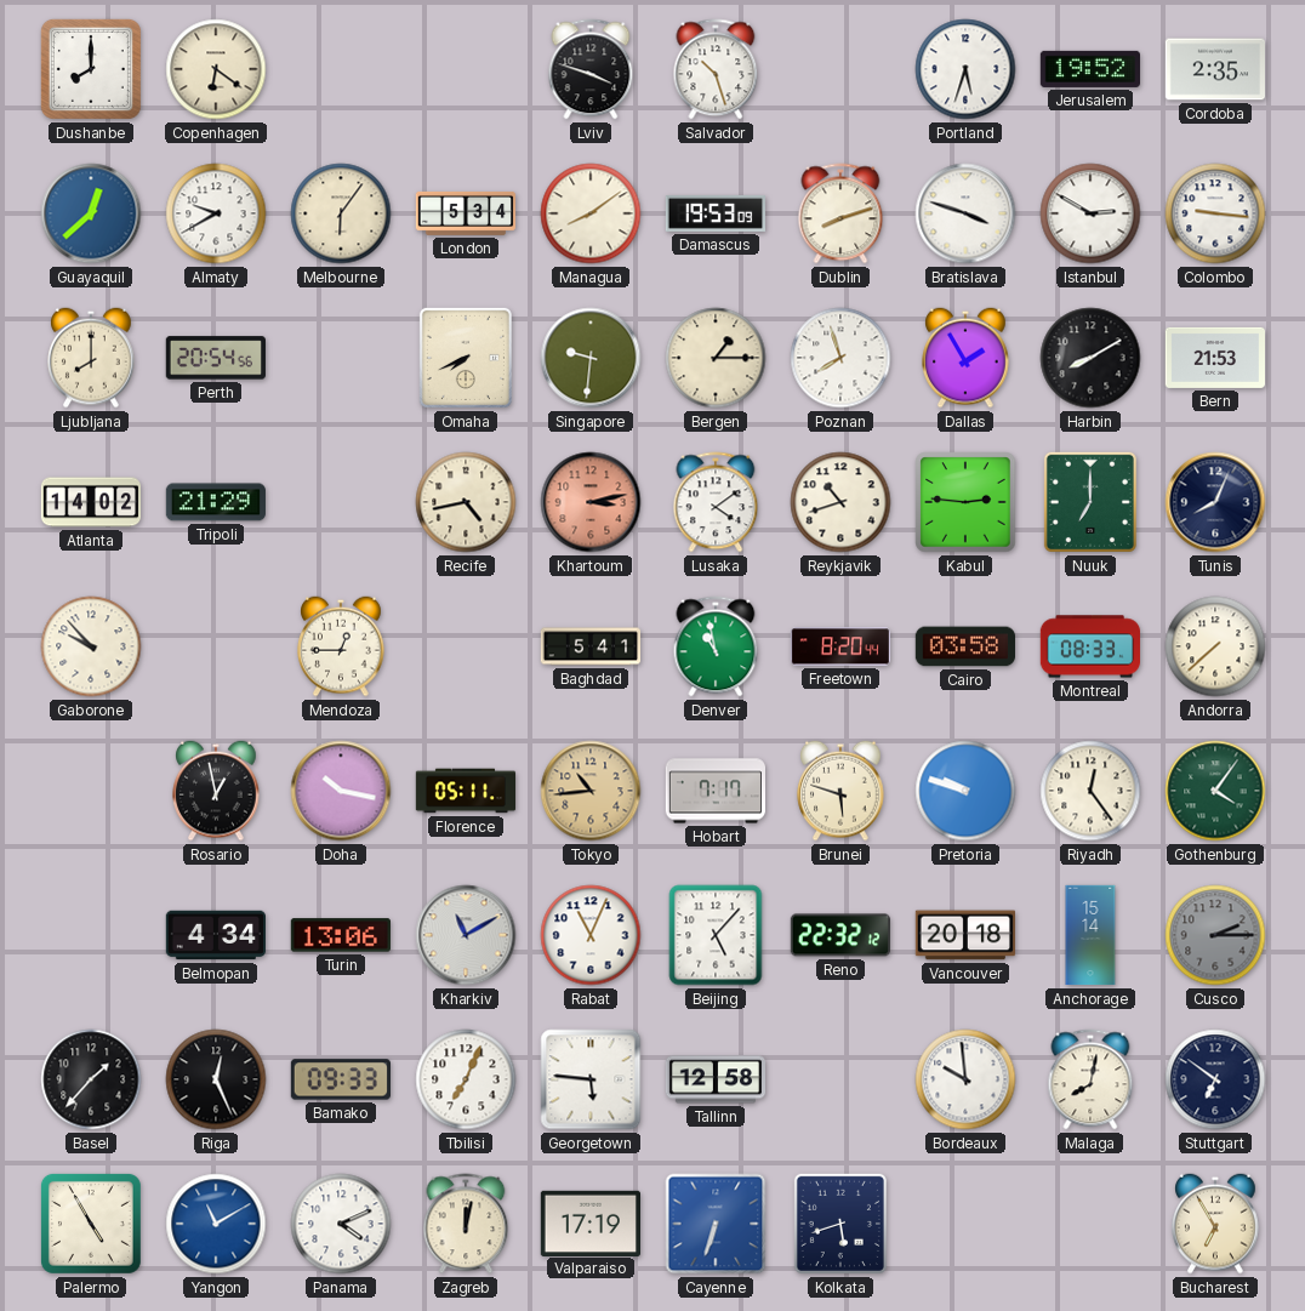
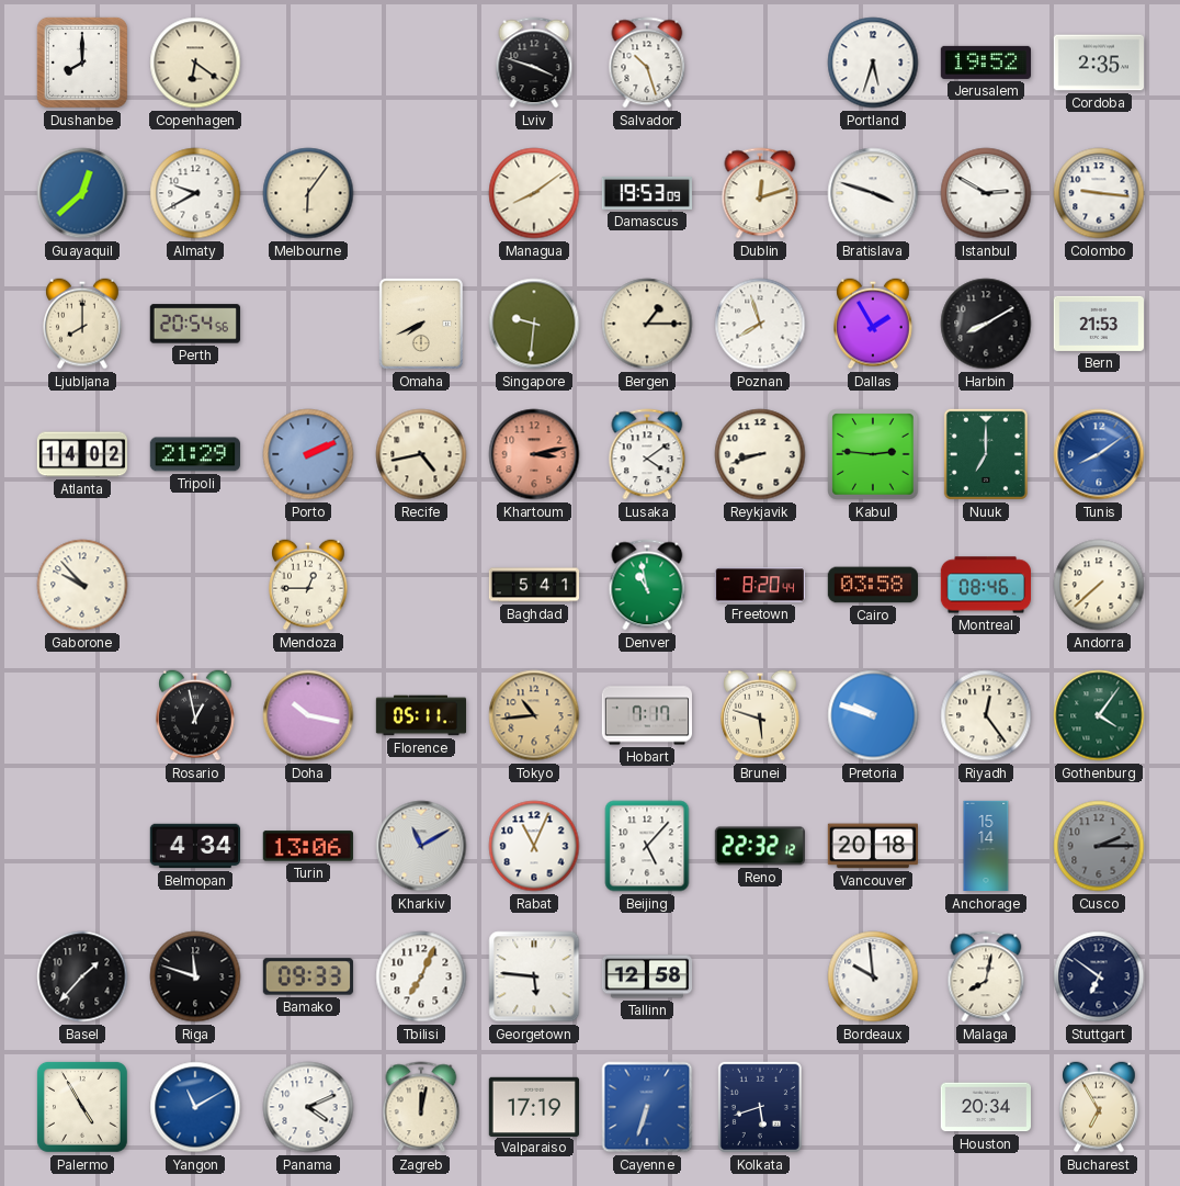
London: 5:34 -> none
Dublin: 8:12 -> 12:12
Porto: none -> 2:11
Reykjavik: 10:42 -> 8:42
Tunis: 8:04 -> 8:09
Tunis dial: navy -> blue
Montreal: 08:33 -> 08:46
Riga: 12:26 -> 11:48
Houston: none -> 20:34
